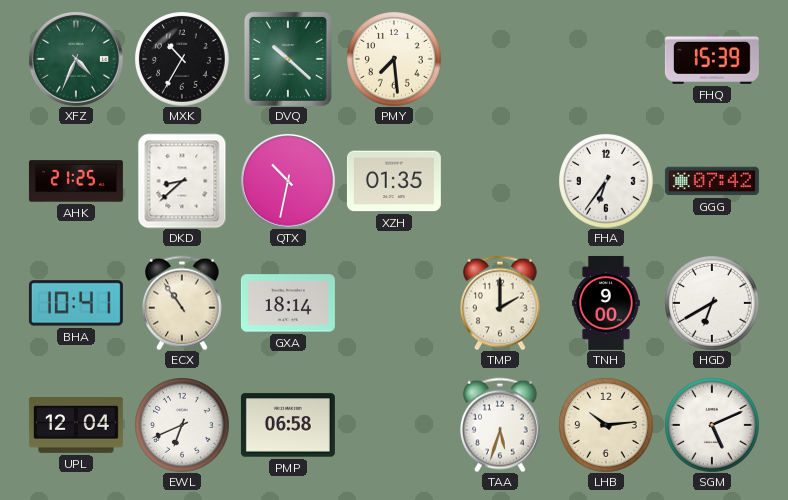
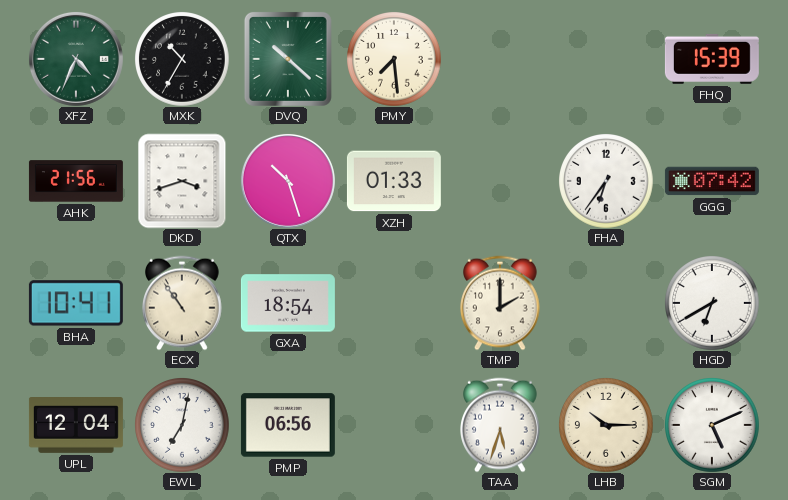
AHK: 21:25 -> 21:56
DKD: 8:38 -> 3:42
QTX: 10:32 -> 10:27
XZH: 01:35 -> 01:33
GXA: 18:14 -> 18:54
TNH: 9:00 -> none
EWL: 6:41 -> 7:02
PMP: 06:58 -> 06:56
LHB: 10:14 -> 10:15
